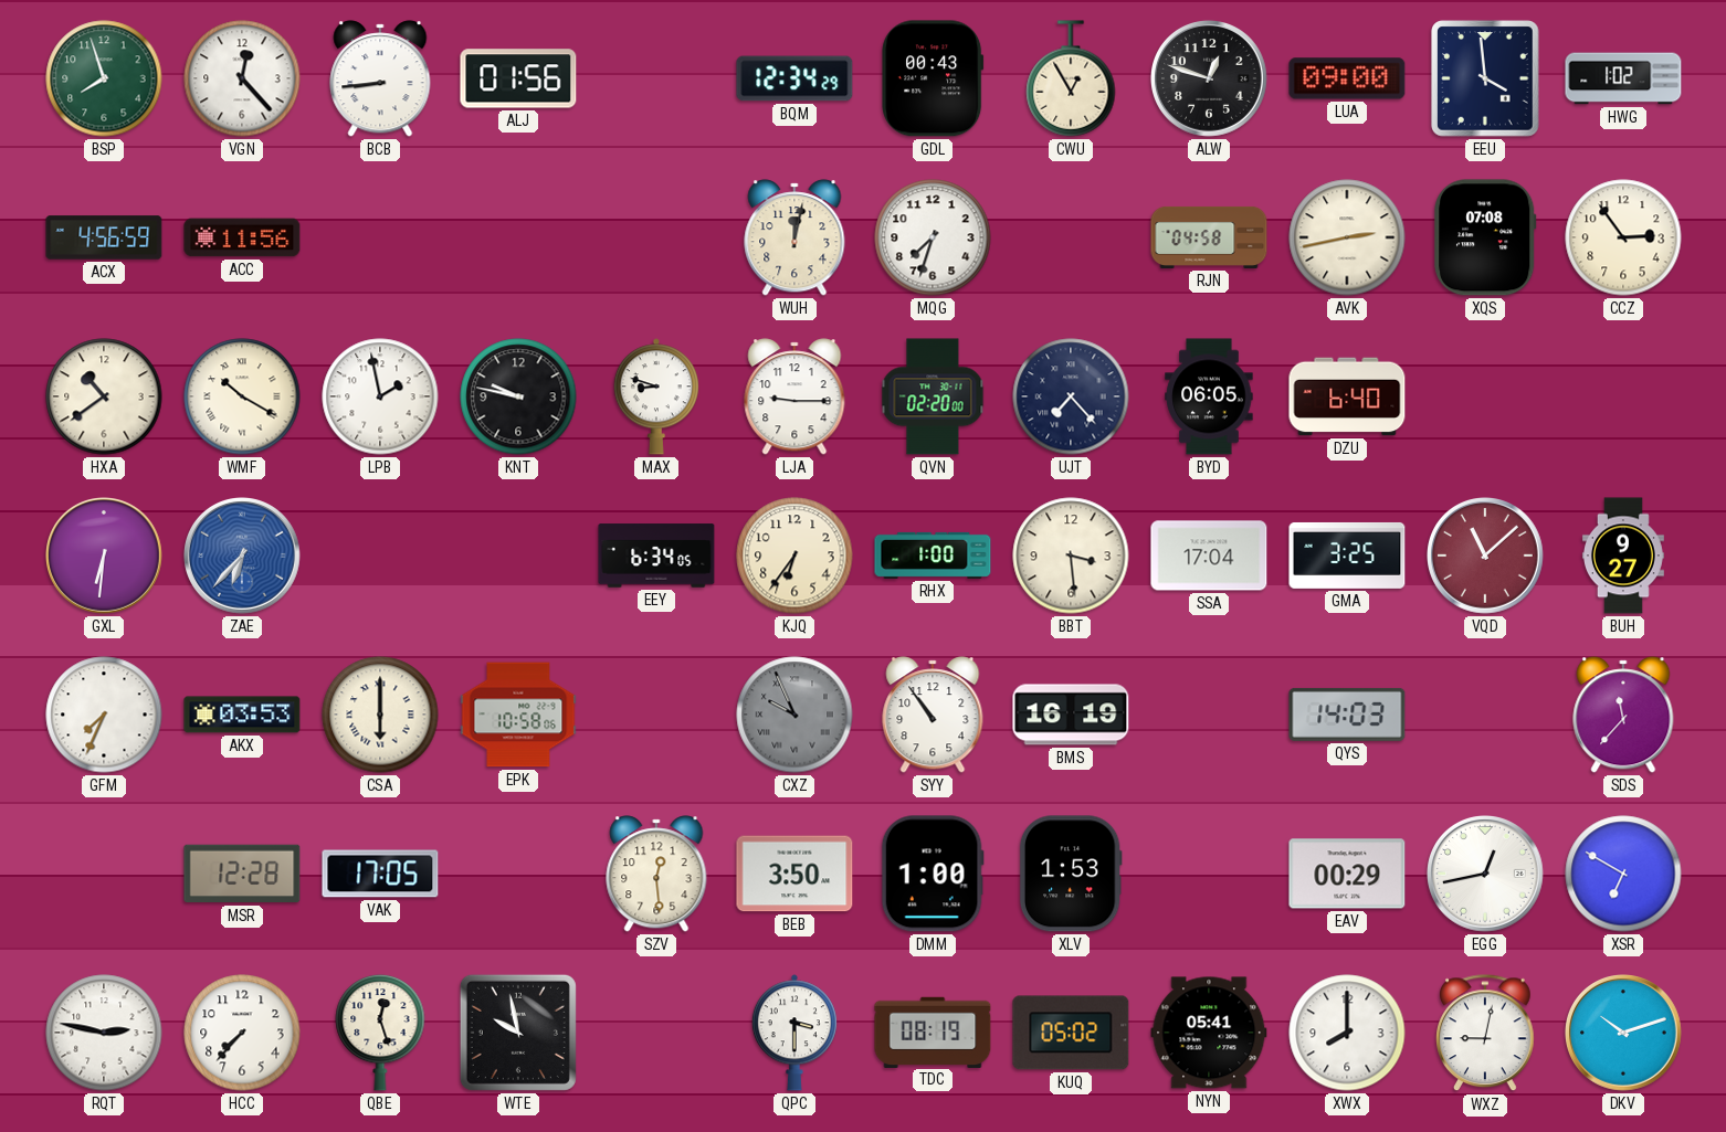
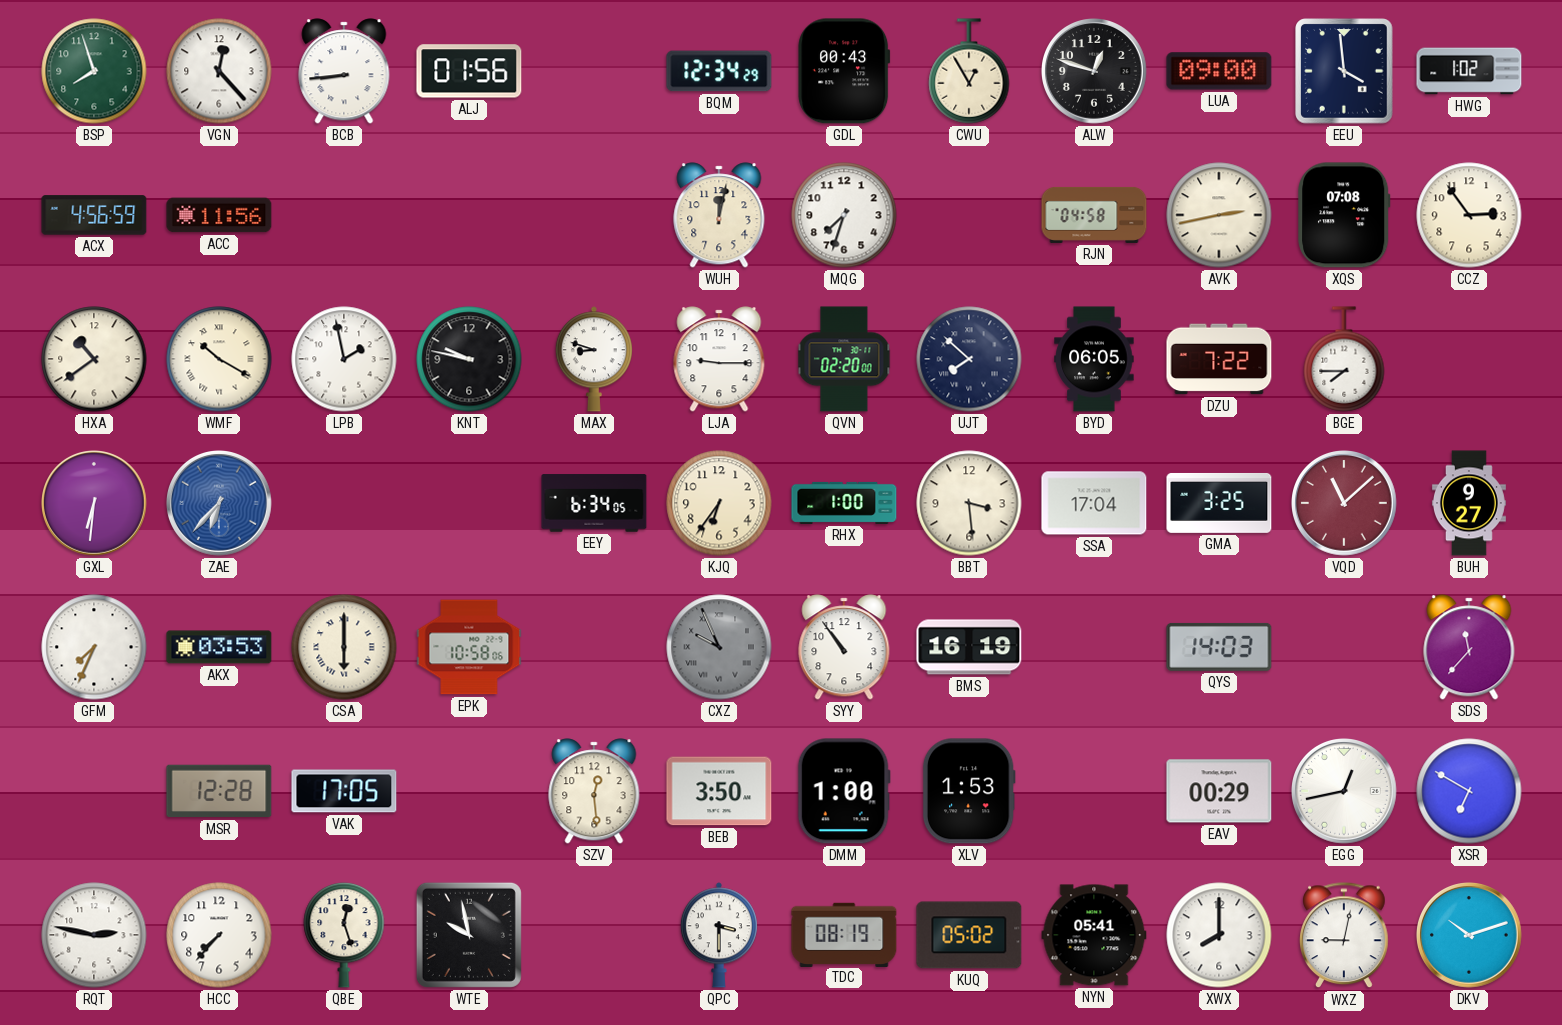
UJT: 7:23 -> 7:52
DZU: 6:40 -> 7:22
BGE: none -> 7:45
